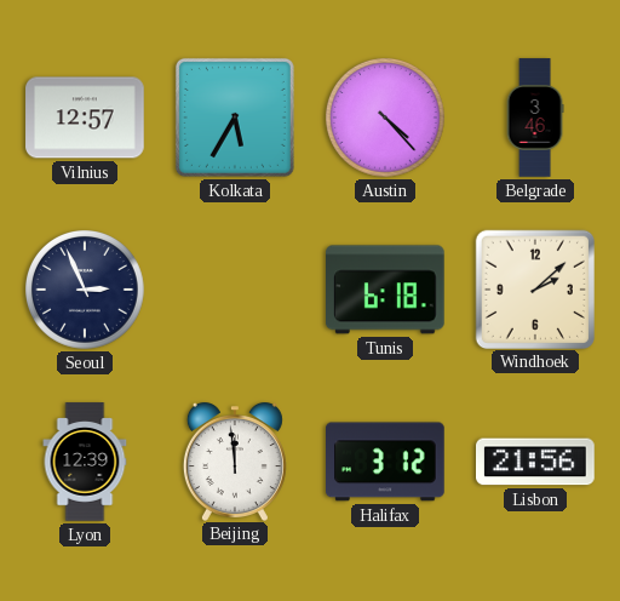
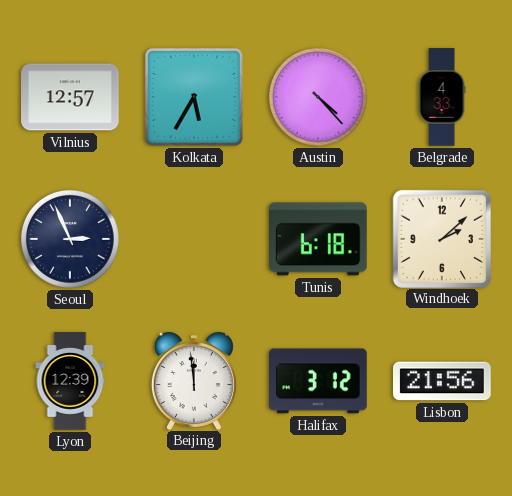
Belgrade: 3:46 -> 4:33
